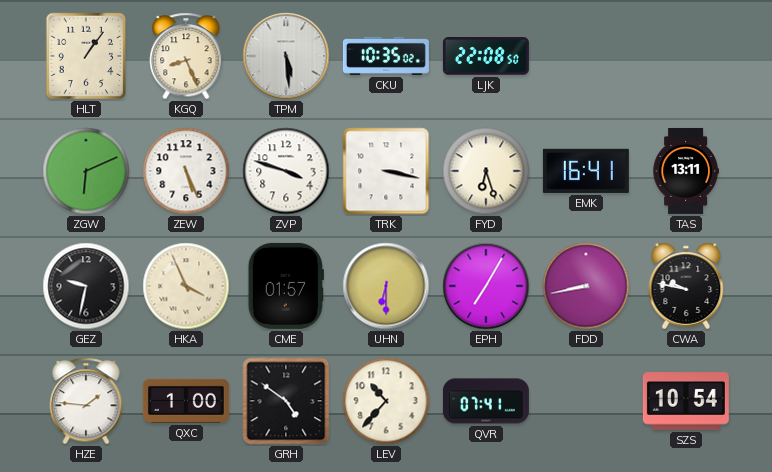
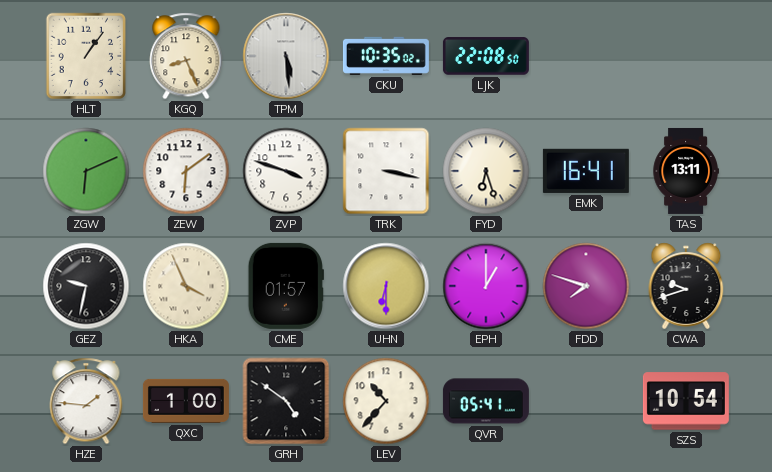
ZEW: 5:26 -> 6:09
EPH: 7:05 -> 1:00
FDD: 8:43 -> 7:48
CWA: 9:47 -> 9:42
QVR: 07:41 -> 05:41
